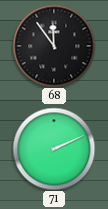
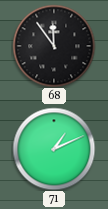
71: 2:11 -> 1:11
